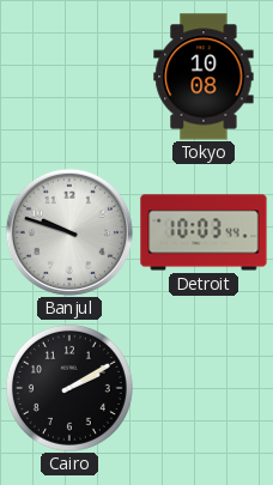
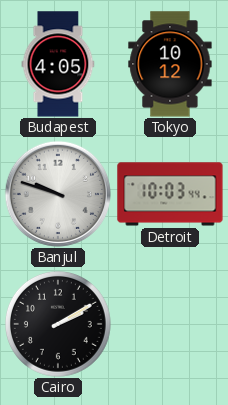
Budapest: none -> 4:05
Tokyo: 10:08 -> 10:12
